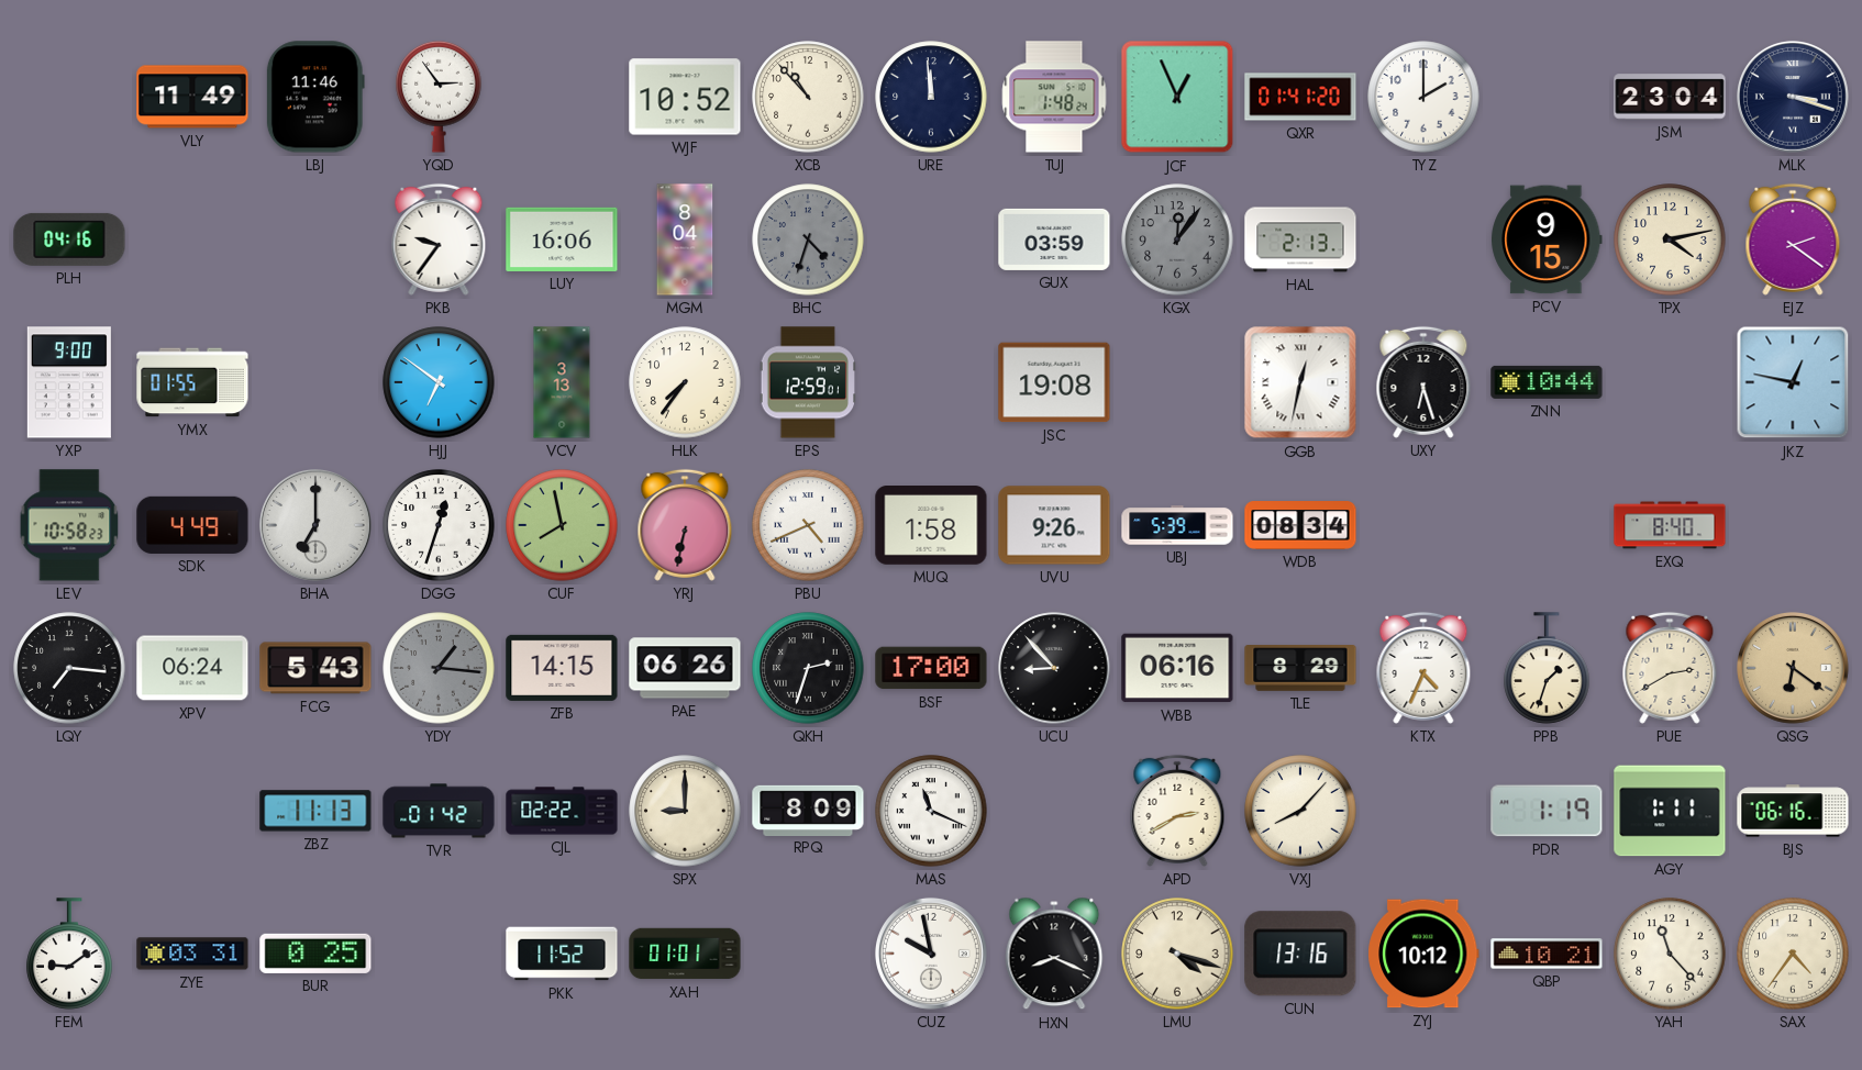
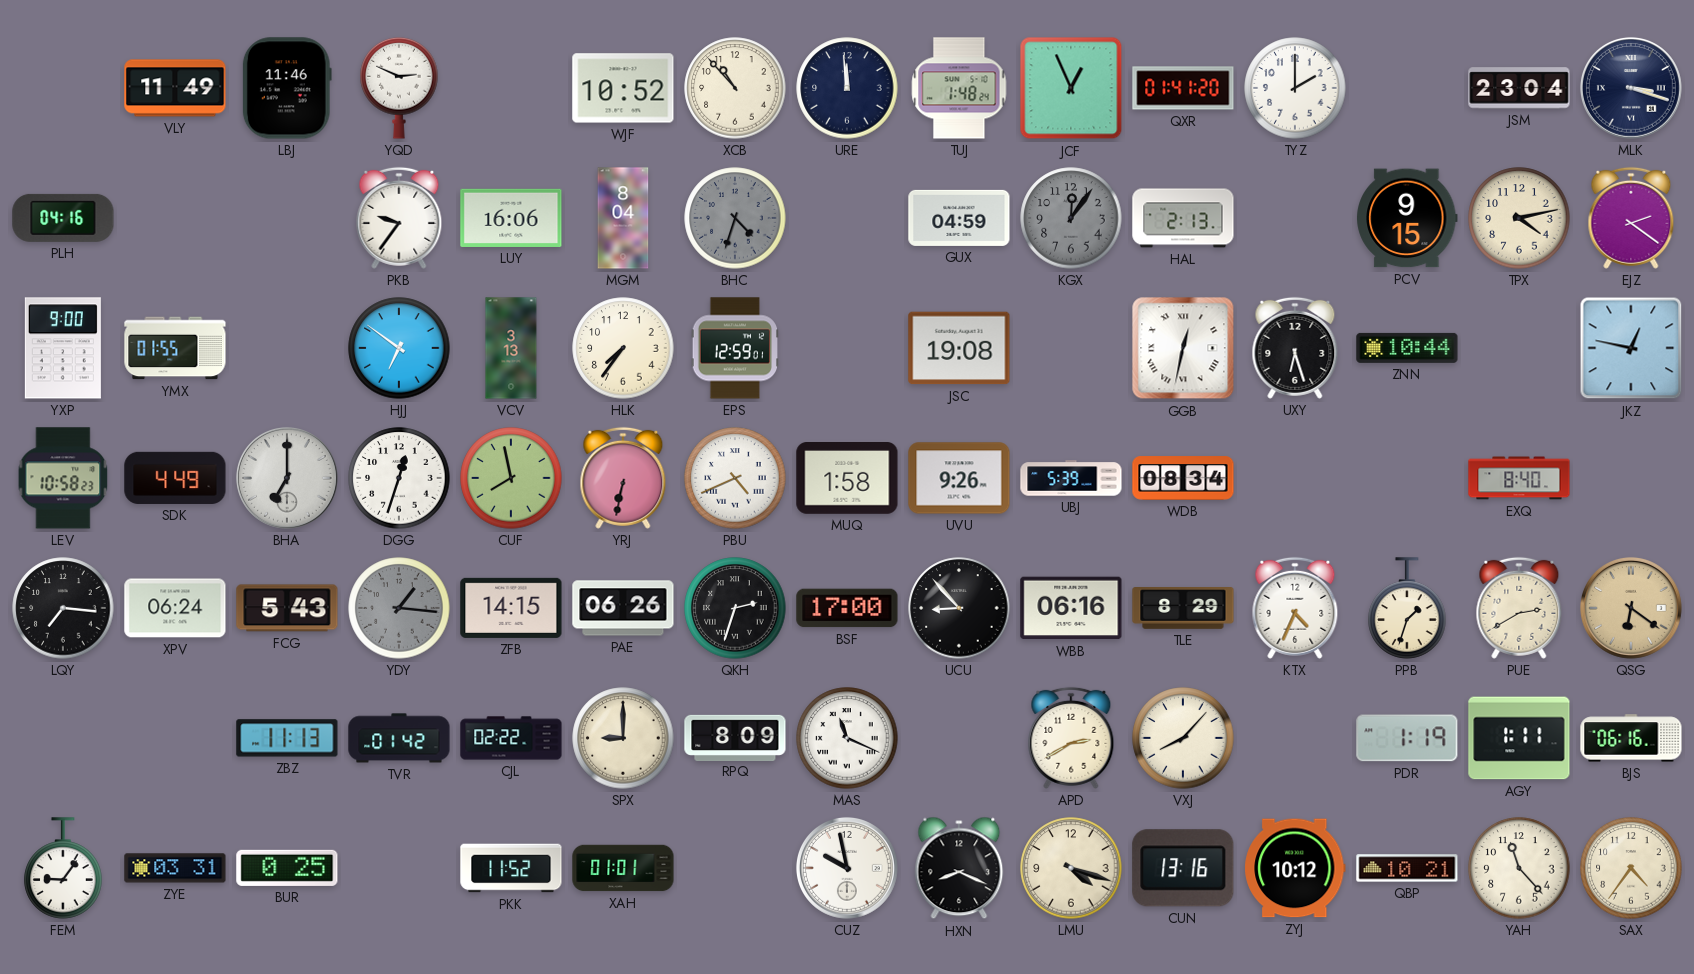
YQD: 2:54 -> 2:49
GUX: 03:59 -> 04:59
FEM: 9:09 -> 9:06
